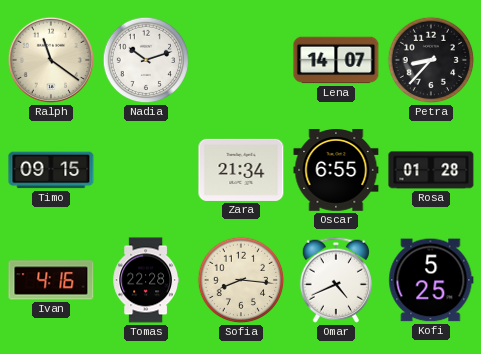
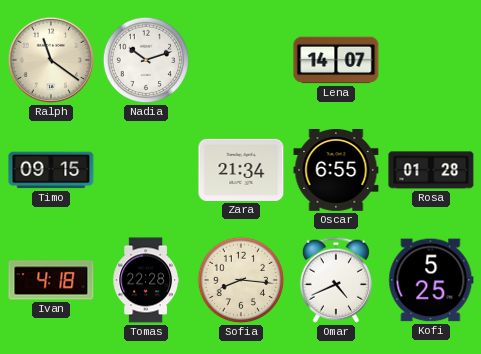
Petra: 8:37 -> none
Ivan: 4:16 -> 4:18
